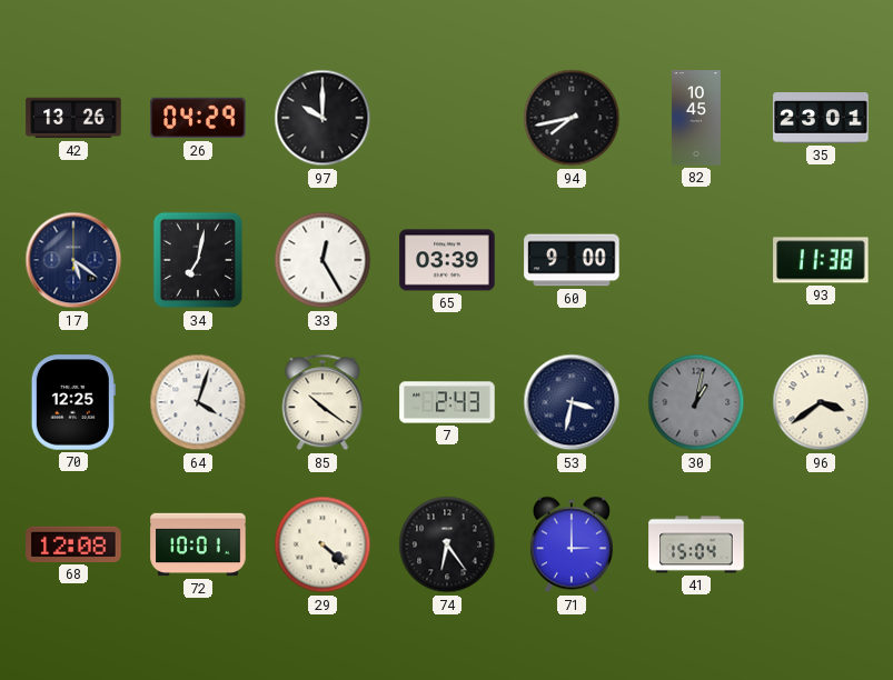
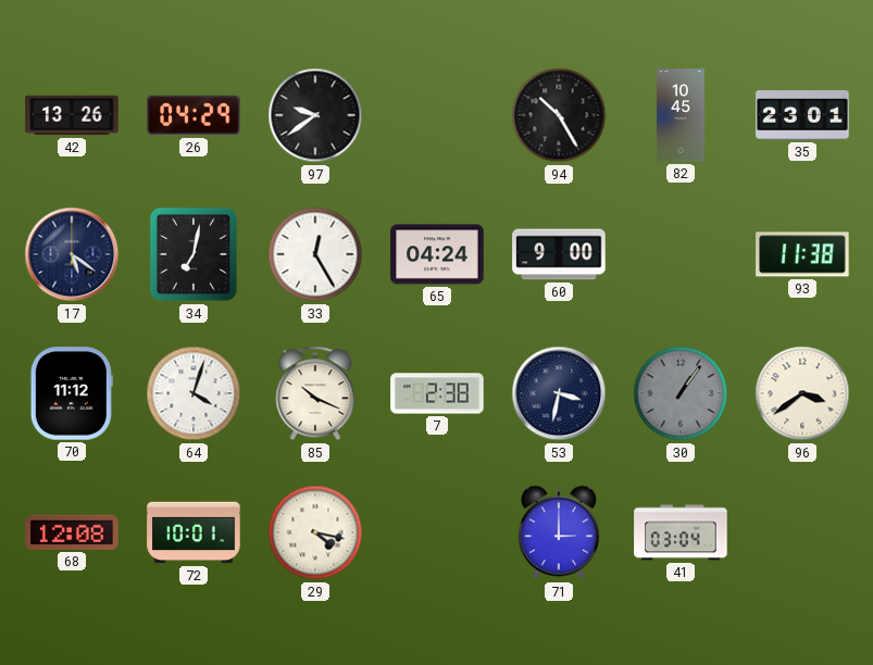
97: 10:00 -> 9:39
94: 7:43 -> 10:25
65: 03:39 -> 04:24
70: 12:25 -> 11:12
85: 10:21 -> 10:19
7: 2:43 -> 2:38
30: 1:02 -> 1:06
29: 4:22 -> 4:17
74: 6:24 -> none
41: 15:04 -> 03:04
